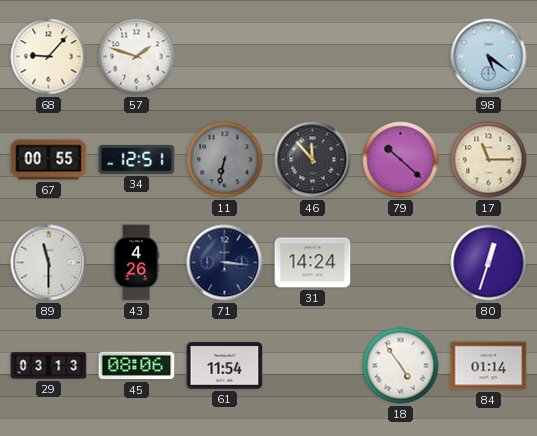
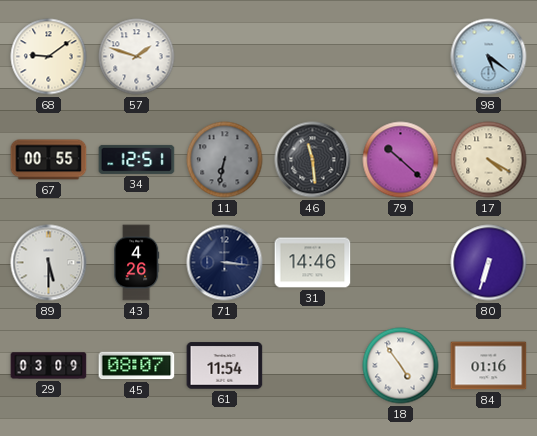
68: 9:07 -> 9:09
46: 11:53 -> 11:29
17: 11:15 -> 4:20
89: 11:30 -> 5:30
31: 14:24 -> 14:46
80: 12:33 -> 6:33
29: 03:13 -> 03:09
45: 08:06 -> 08:07
84: 01:14 -> 01:16
